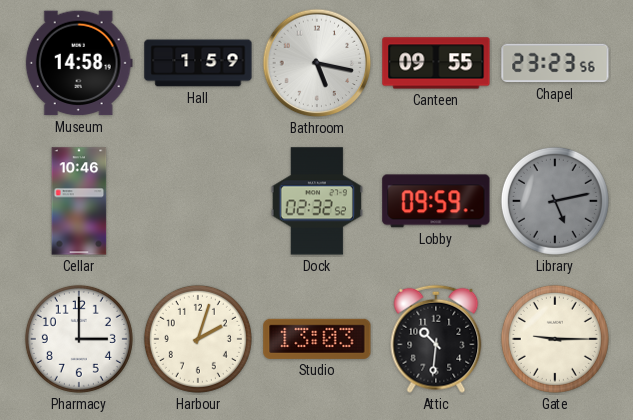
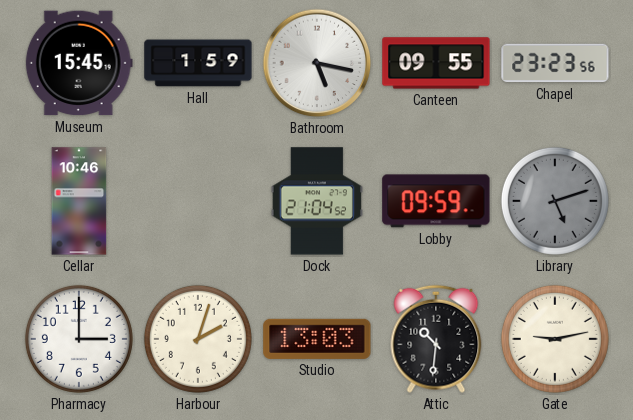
Museum: 14:58 -> 15:45
Dock: 02:32 -> 21:04
Library: 5:13 -> 5:12
Gate: 9:15 -> 9:13
